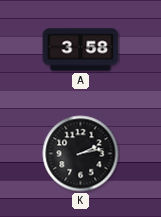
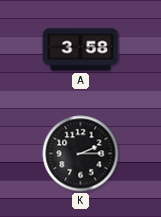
K: 2:13 -> 2:15
